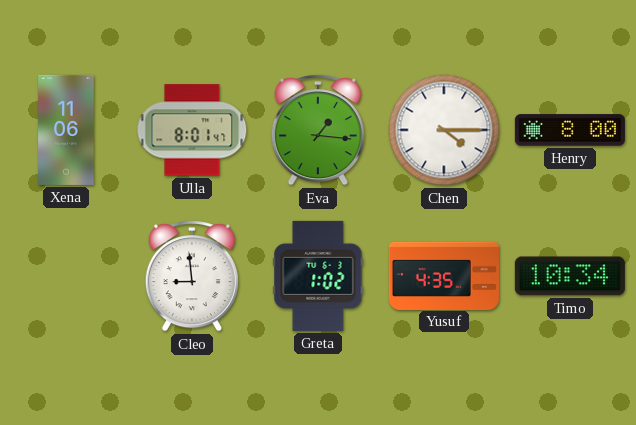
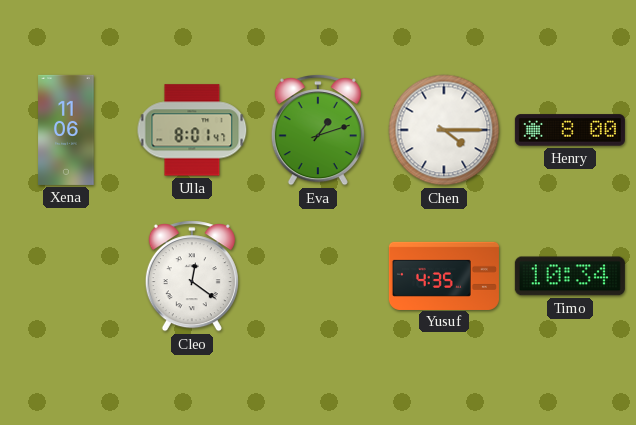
Eva: 1:16 -> 1:12
Cleo: 8:59 -> 12:21
Greta: 1:02 -> none
